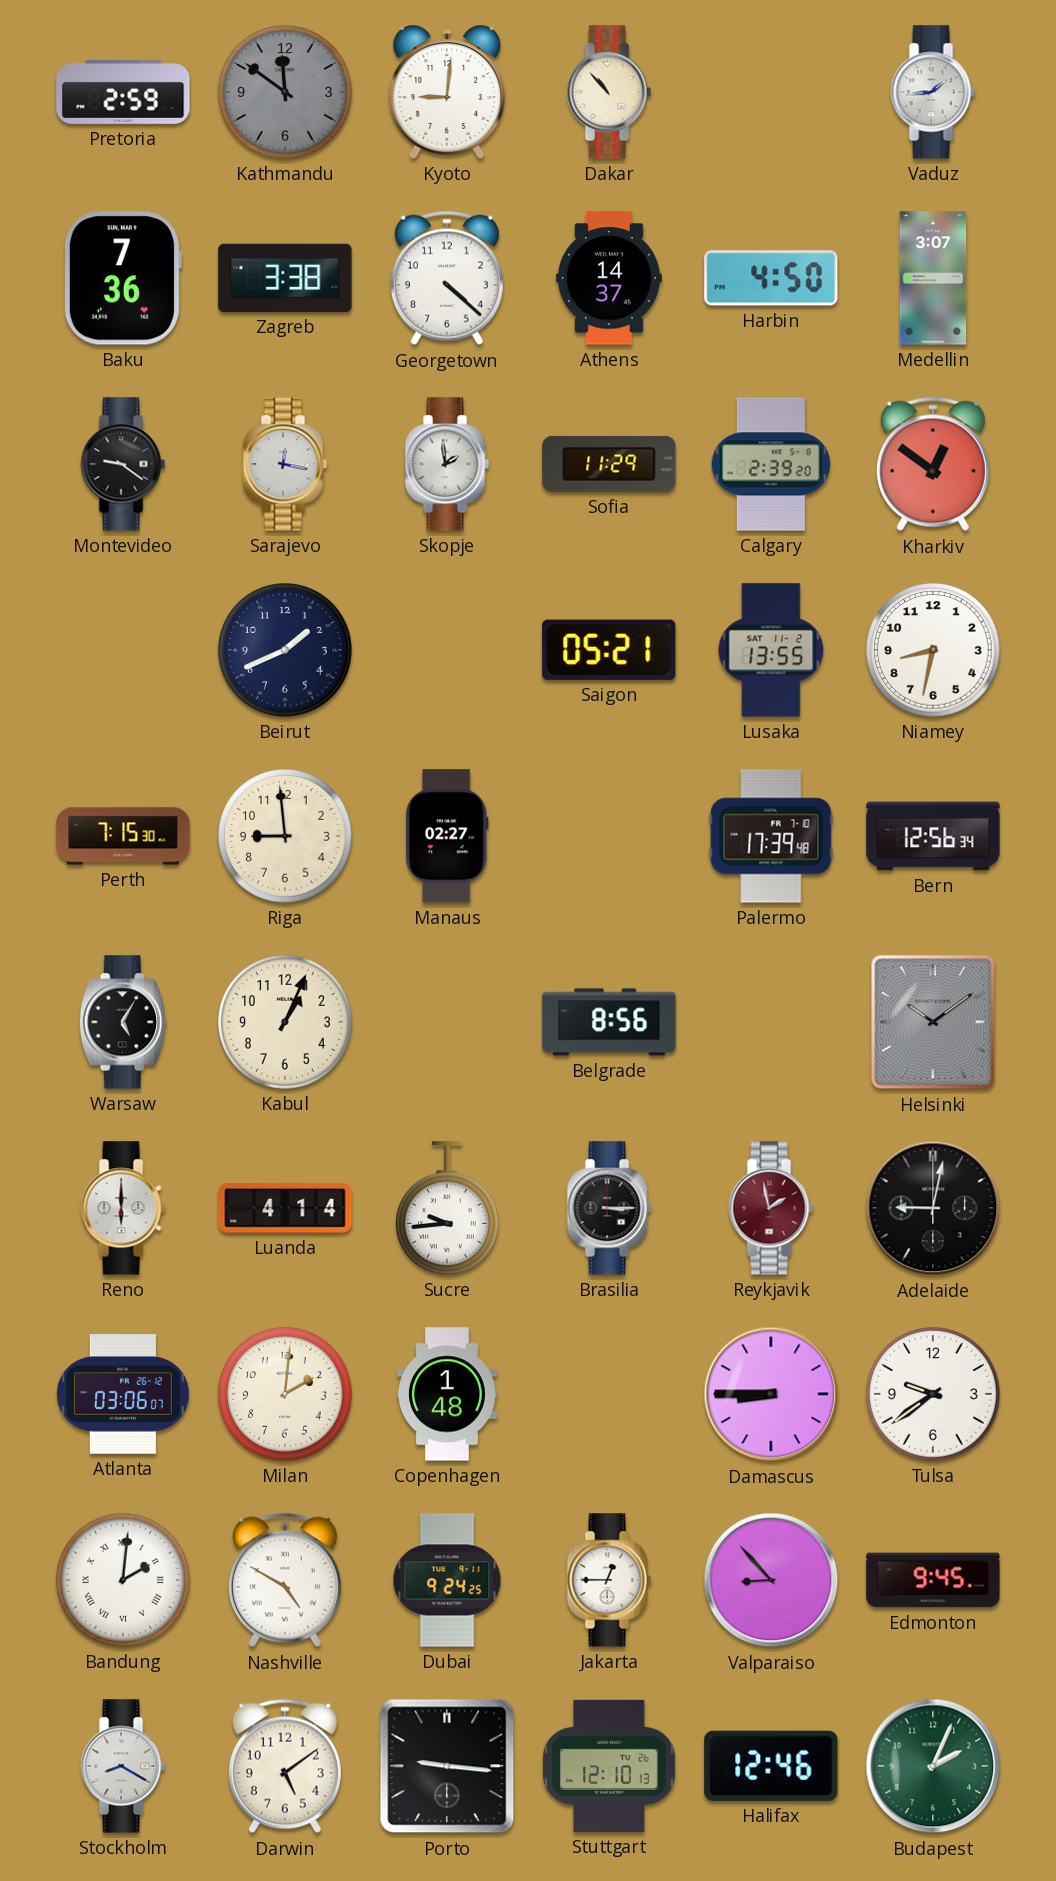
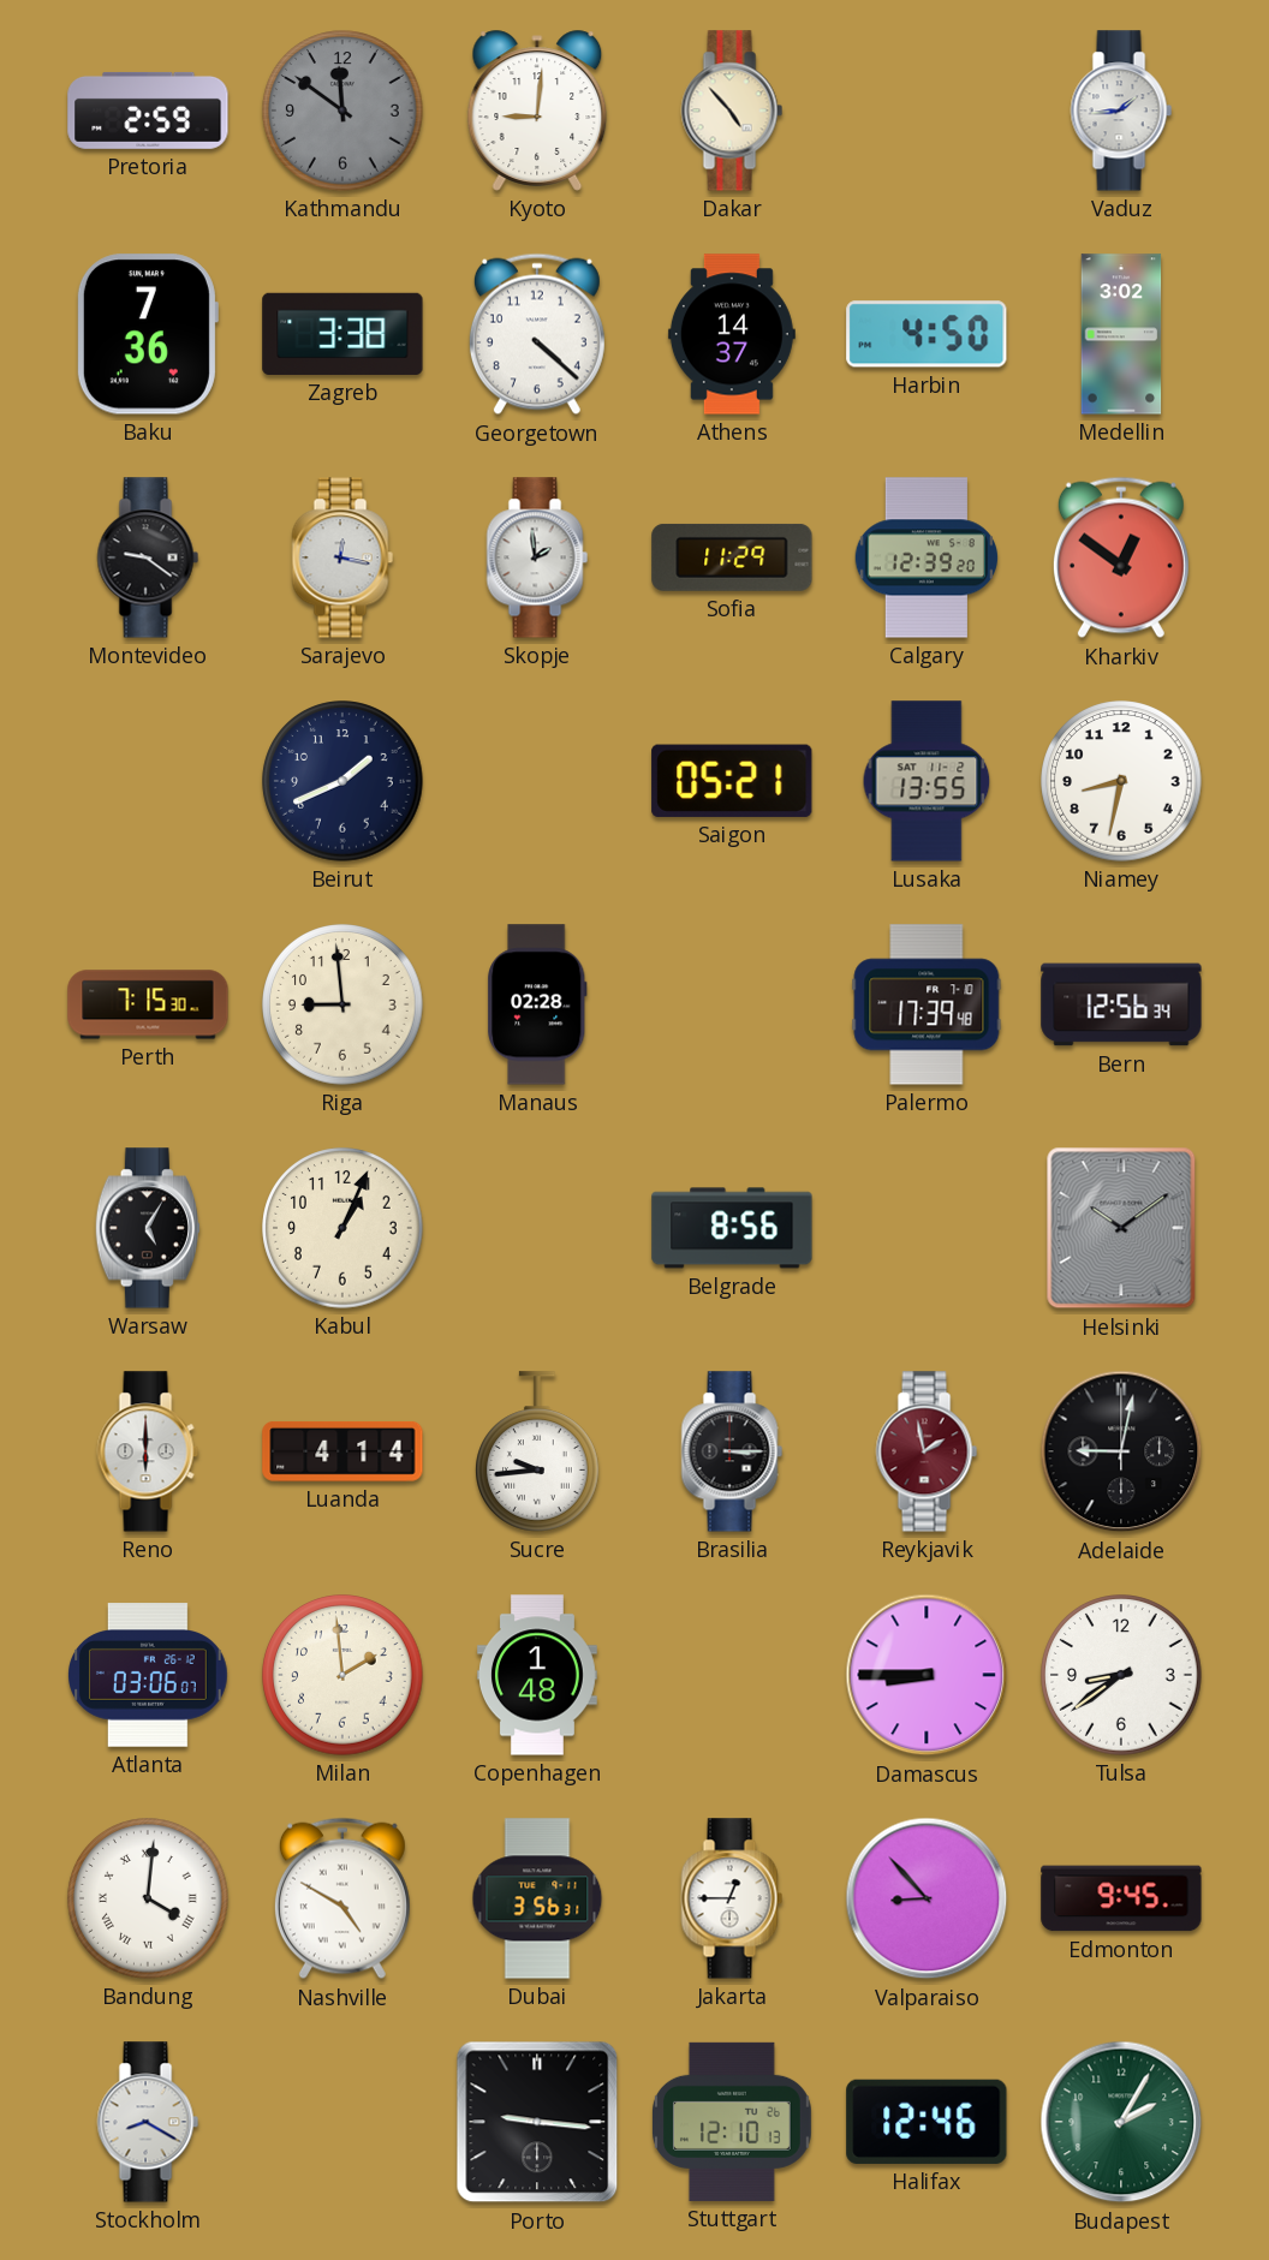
Dakar: 10:53 -> 4:53
Medellin: 3:07 -> 3:02
Calgary: 2:39 -> 12:39
Manaus: 02:27 -> 02:28
Milan: 2:01 -> 1:59
Tulsa: 9:39 -> 8:39
Bandung: 2:01 -> 4:01
Dubai: 9:24 -> 3:56
Darwin: 5:09 -> none
Budapest: 2:04 -> 2:05
